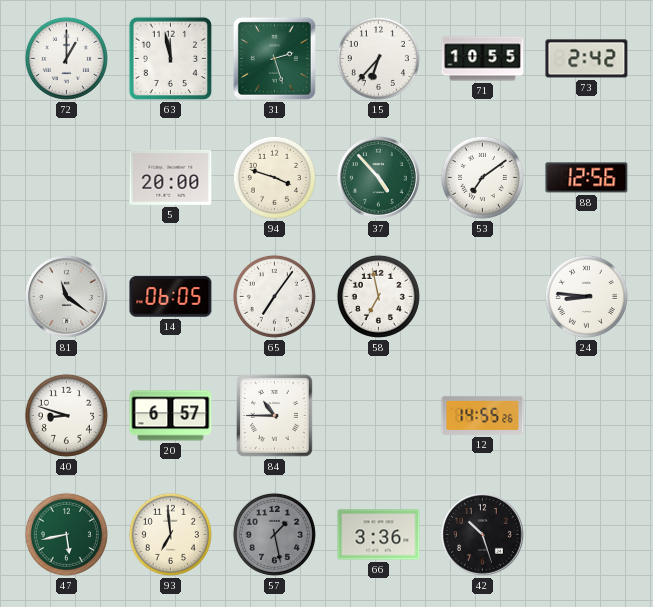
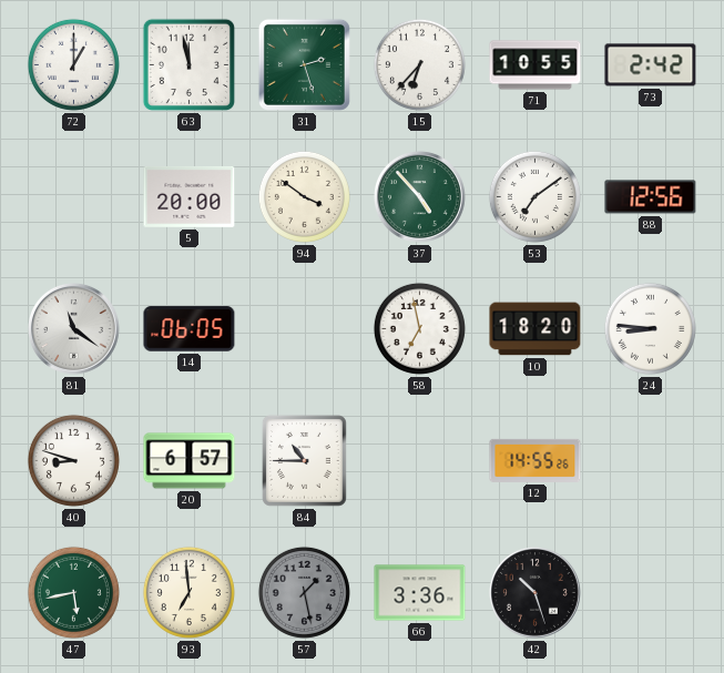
94: 3:48 -> 3:51
65: 7:06 -> none
10: none -> 18:20
